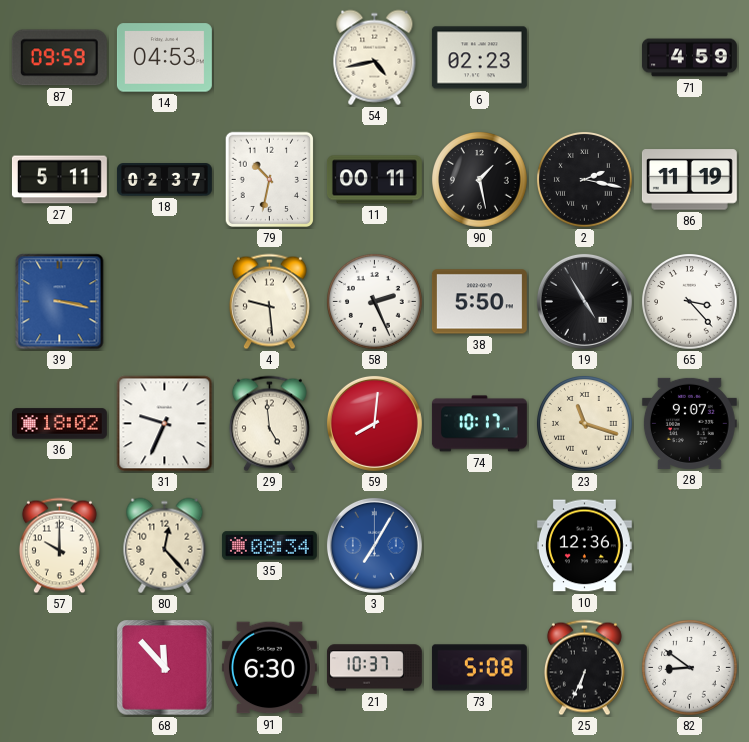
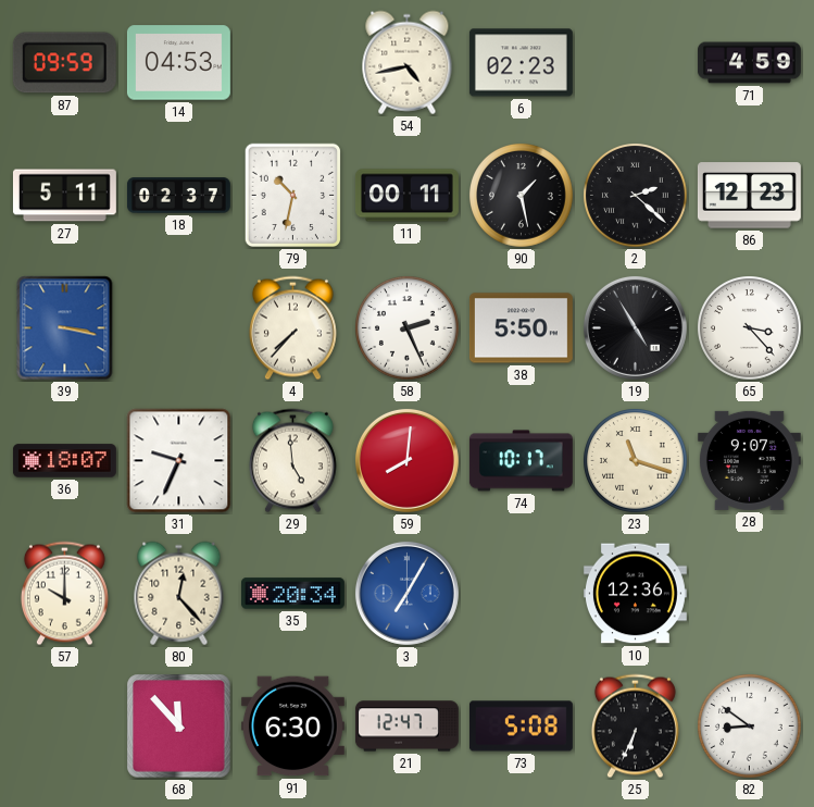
2: 2:17 -> 2:22
86: 11:19 -> 12:23
4: 9:29 -> 7:37
36: 18:02 -> 18:07
35: 08:34 -> 20:34
21: 10:37 -> 12:47
